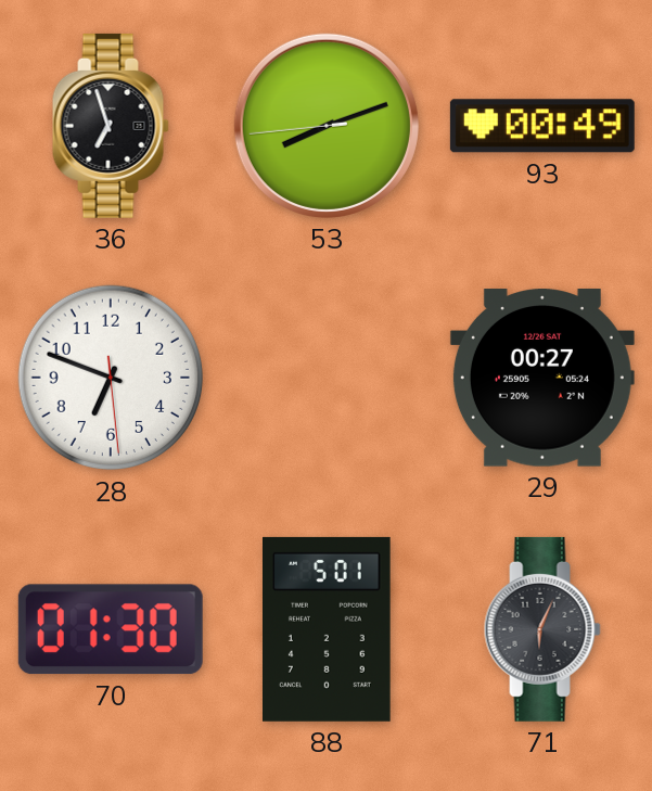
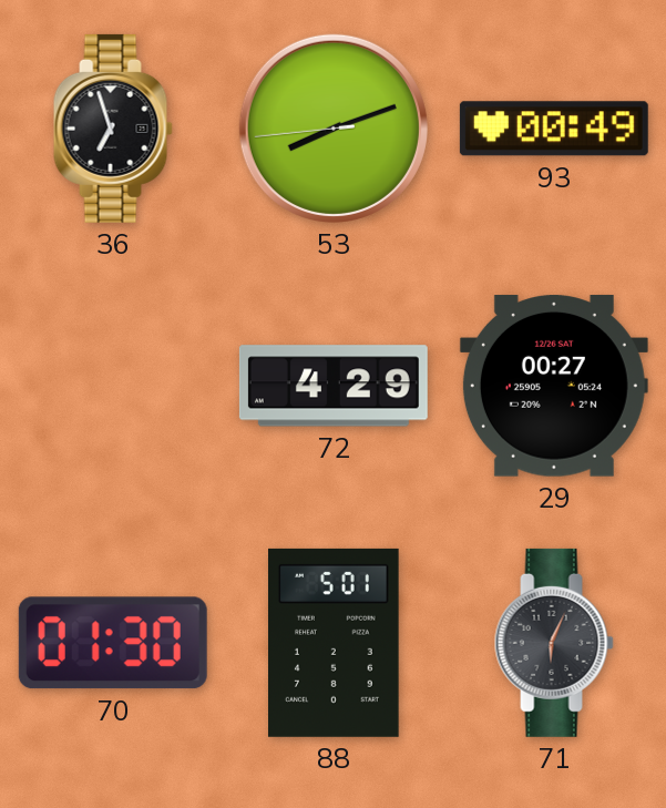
28: 6:48 -> none
72: none -> 4:29
